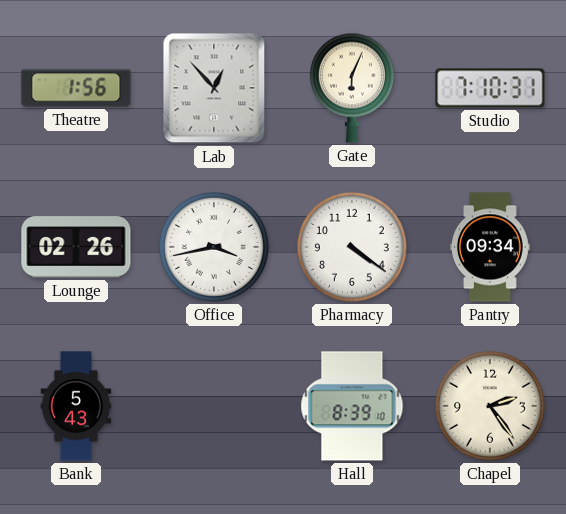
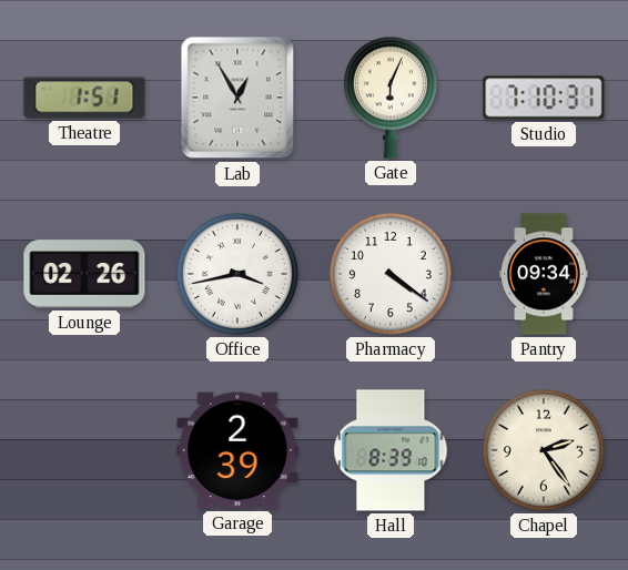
Theatre: 1:56 -> 1:51
Lab: 12:53 -> 12:55
Bank: 5:43 -> none
Garage: none -> 2:39
